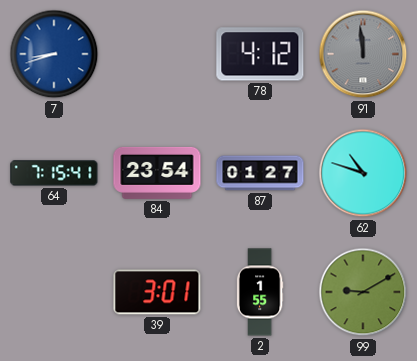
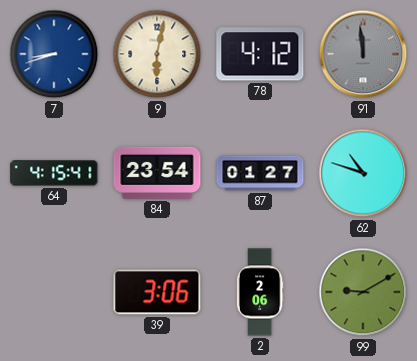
9: none -> 6:02
64: 7:15 -> 4:15
39: 3:01 -> 3:06
2: 1:55 -> 2:06
